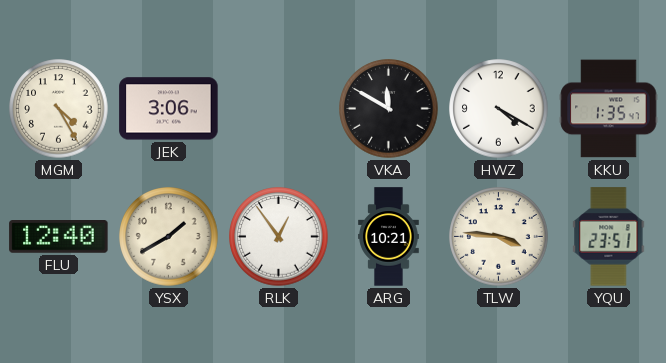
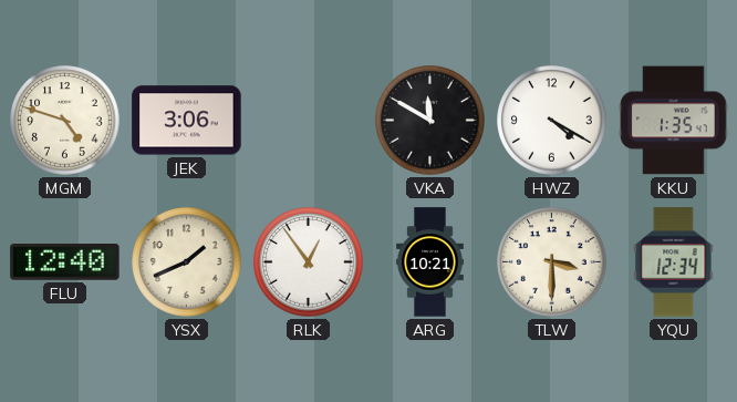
MGM: 4:25 -> 4:48
YSX: 1:40 -> 1:41
TLW: 3:46 -> 3:30
YQU: 23:51 -> 12:34
